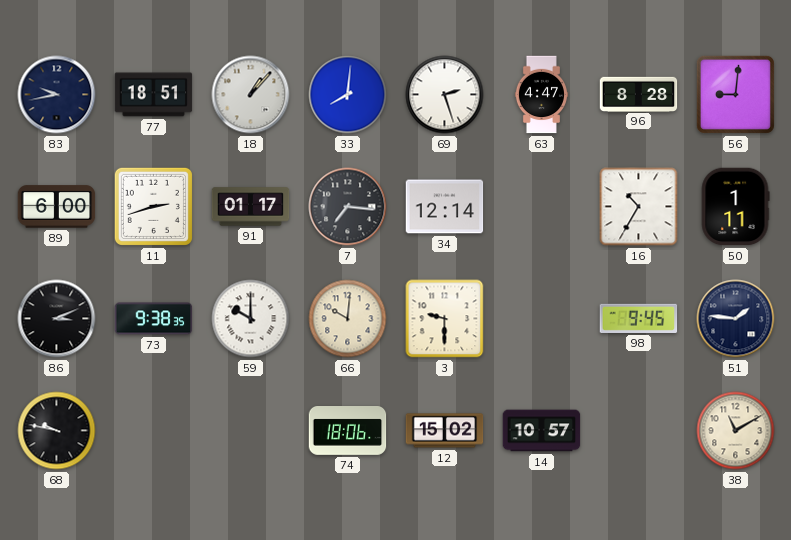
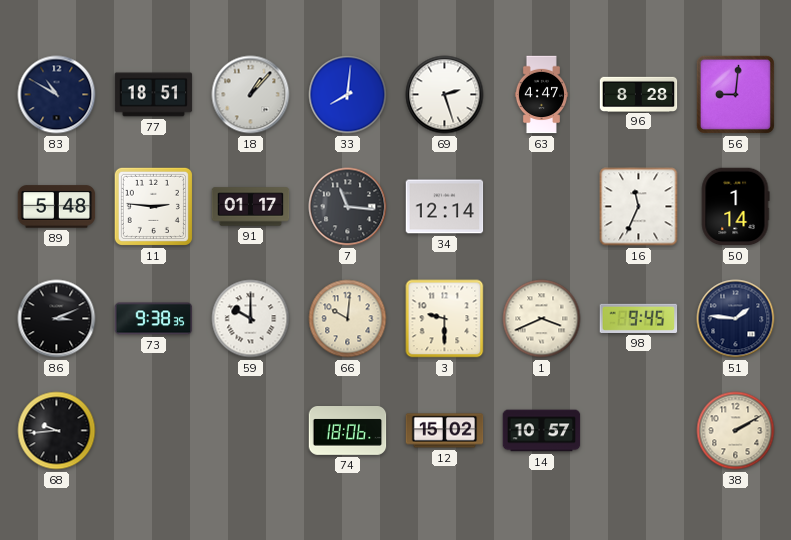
83: 9:43 -> 10:50
89: 6:00 -> 5:48
11: 2:42 -> 2:46
7: 7:16 -> 11:16
16: 10:35 -> 11:34
50: 1:11 -> 1:14
1: none -> 3:41
68: 9:47 -> 9:44
38: 11:10 -> 2:10
